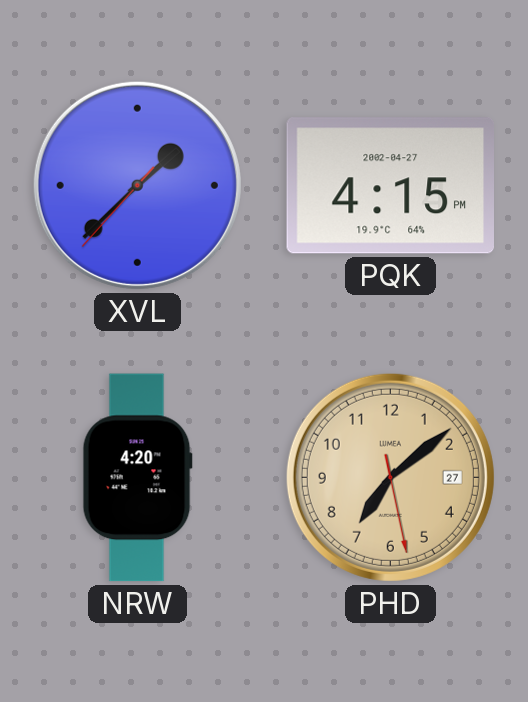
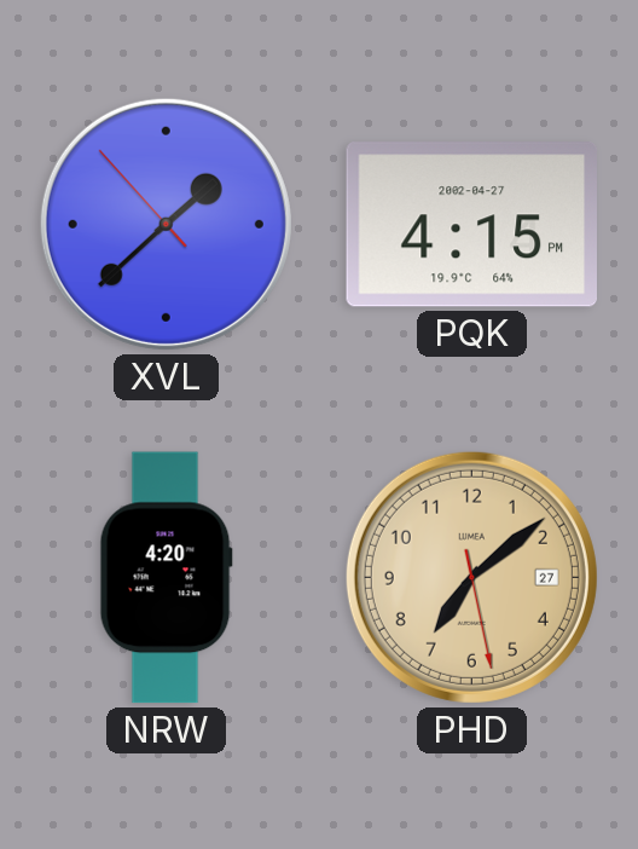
XVL: 1:37:37 -> 1:37:53
